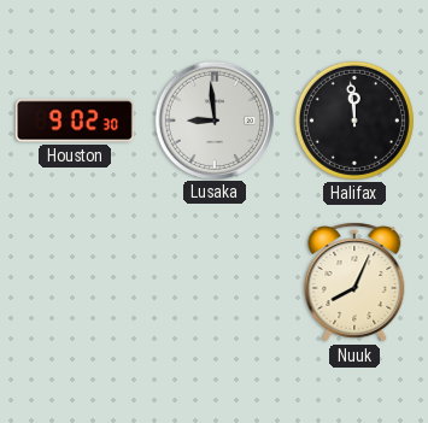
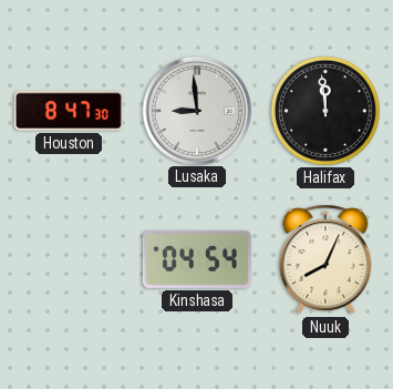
Houston: 9:02 -> 8:47
Kinshasa: none -> 04:54
